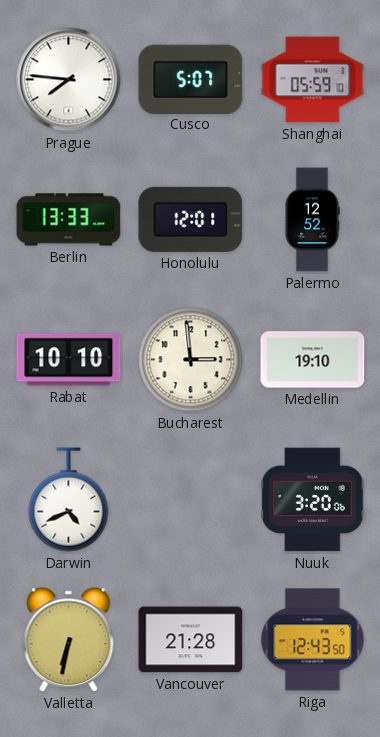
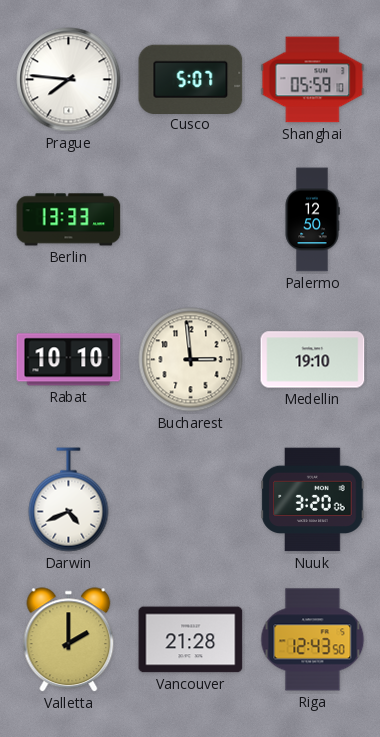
Honolulu: 12:01 -> none
Palermo: 12:52 -> 12:50
Valletta: 6:32 -> 2:00
